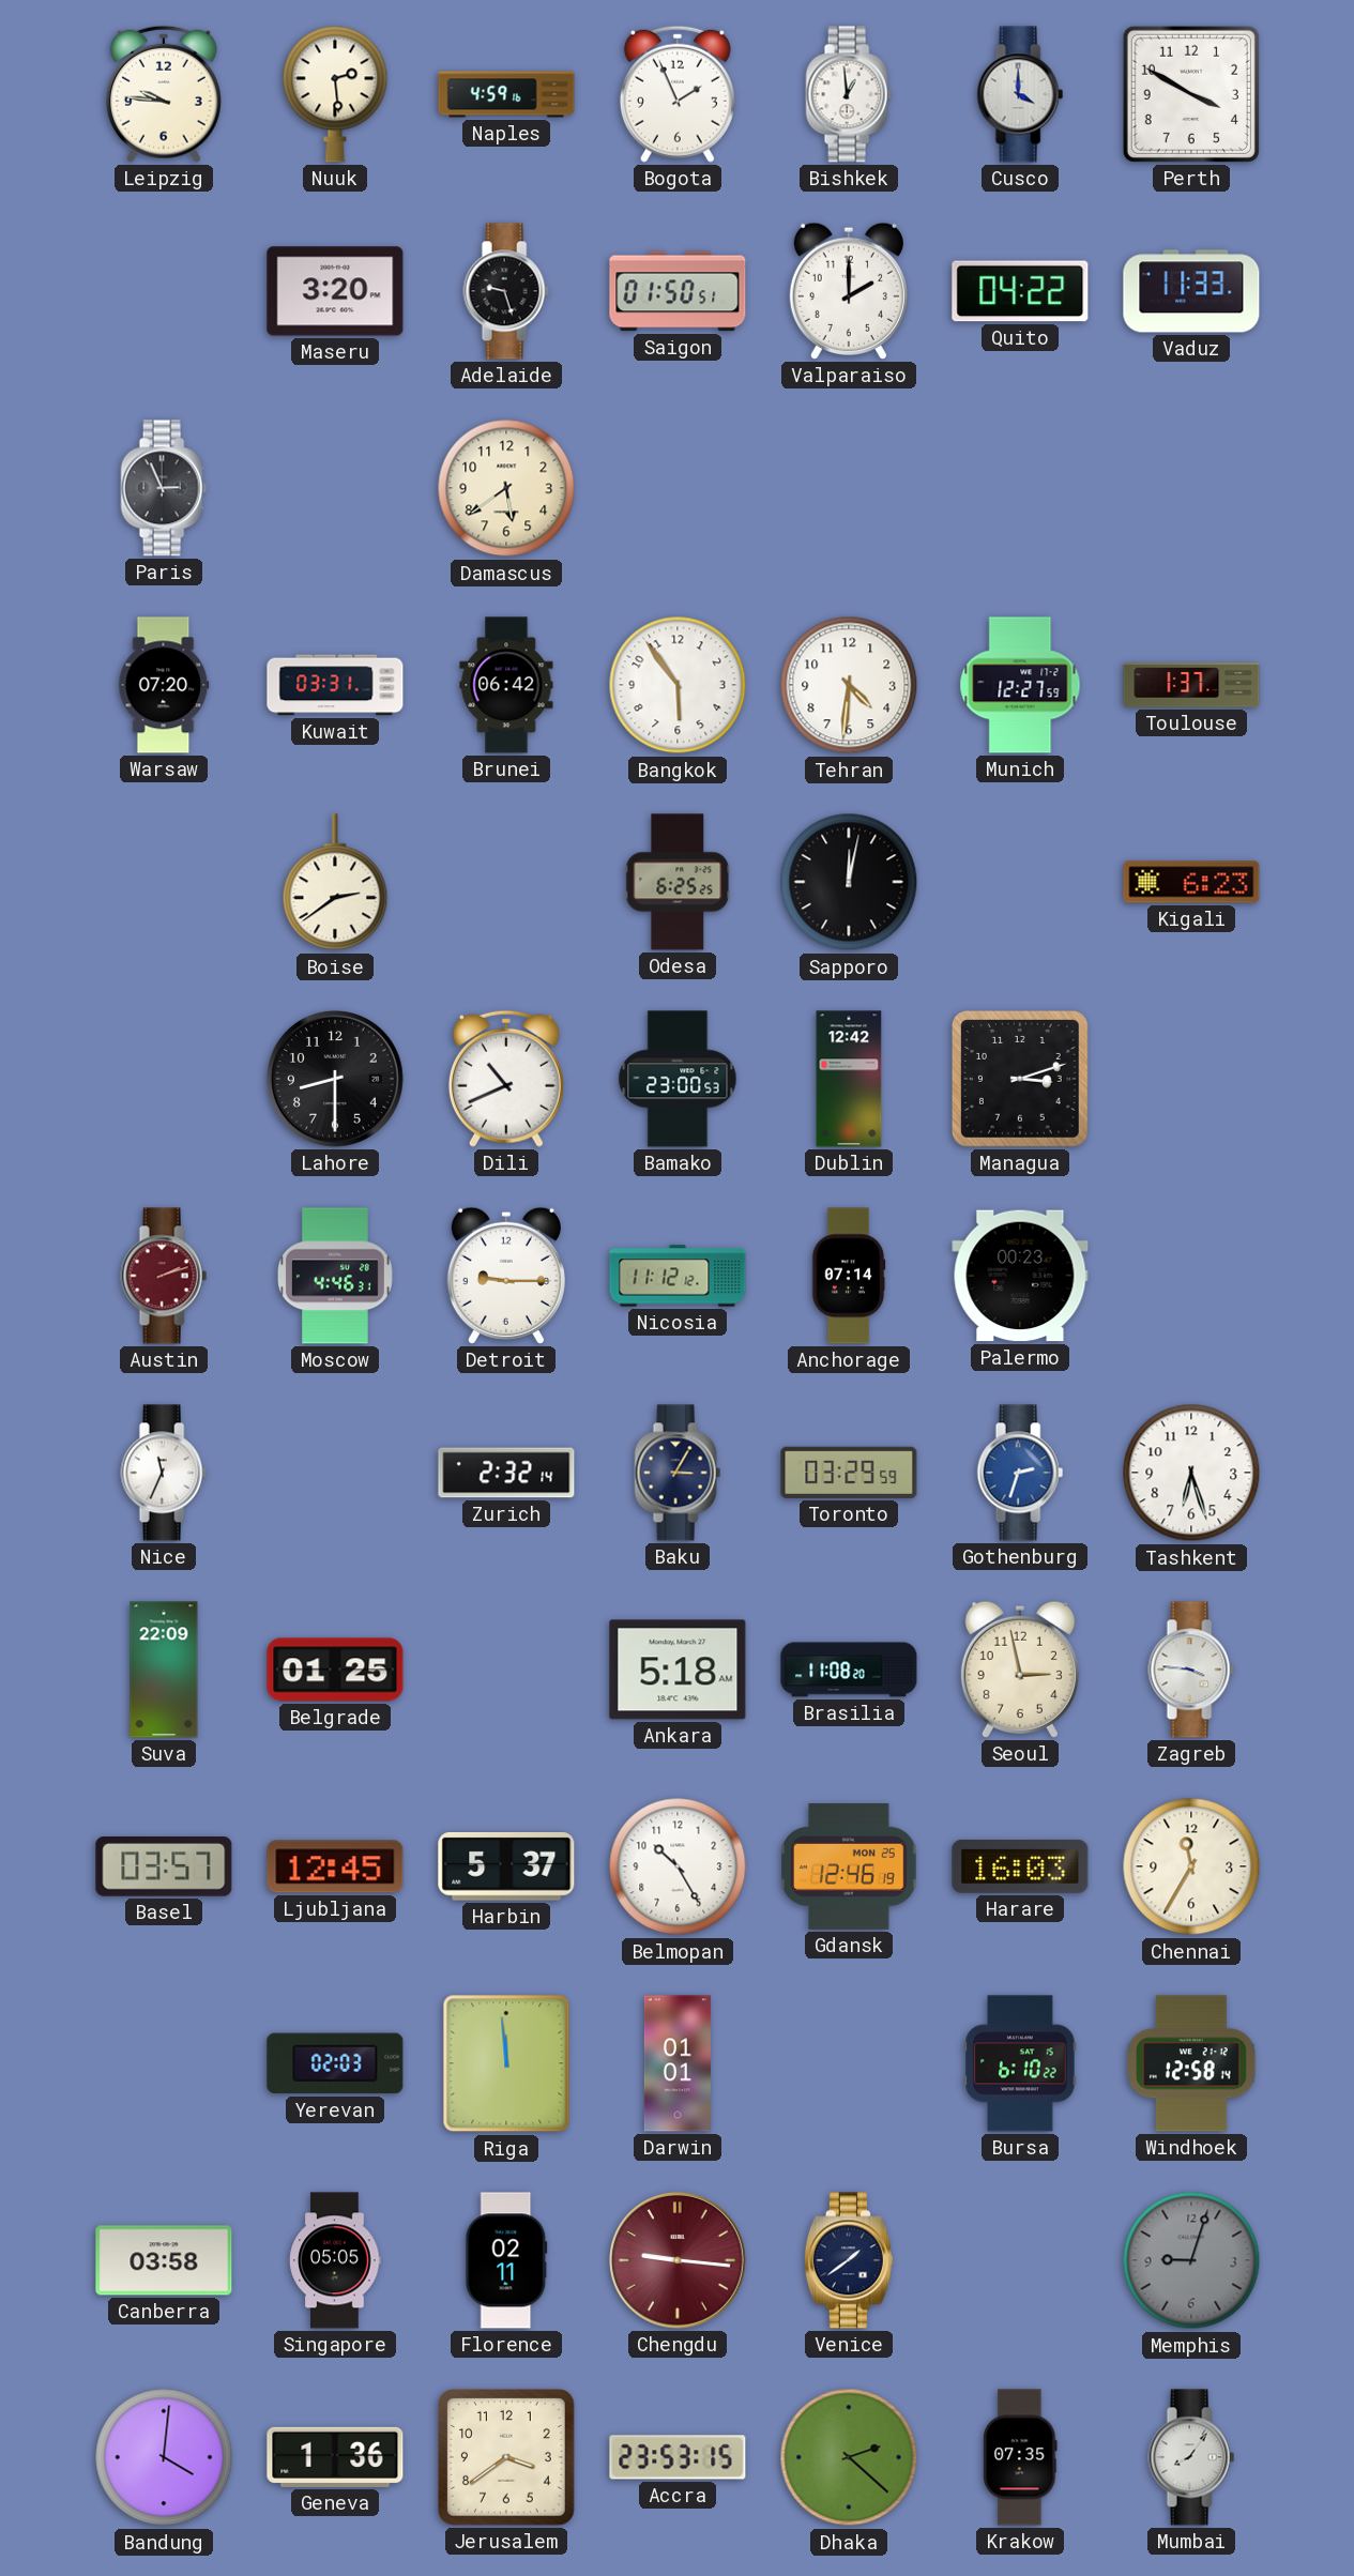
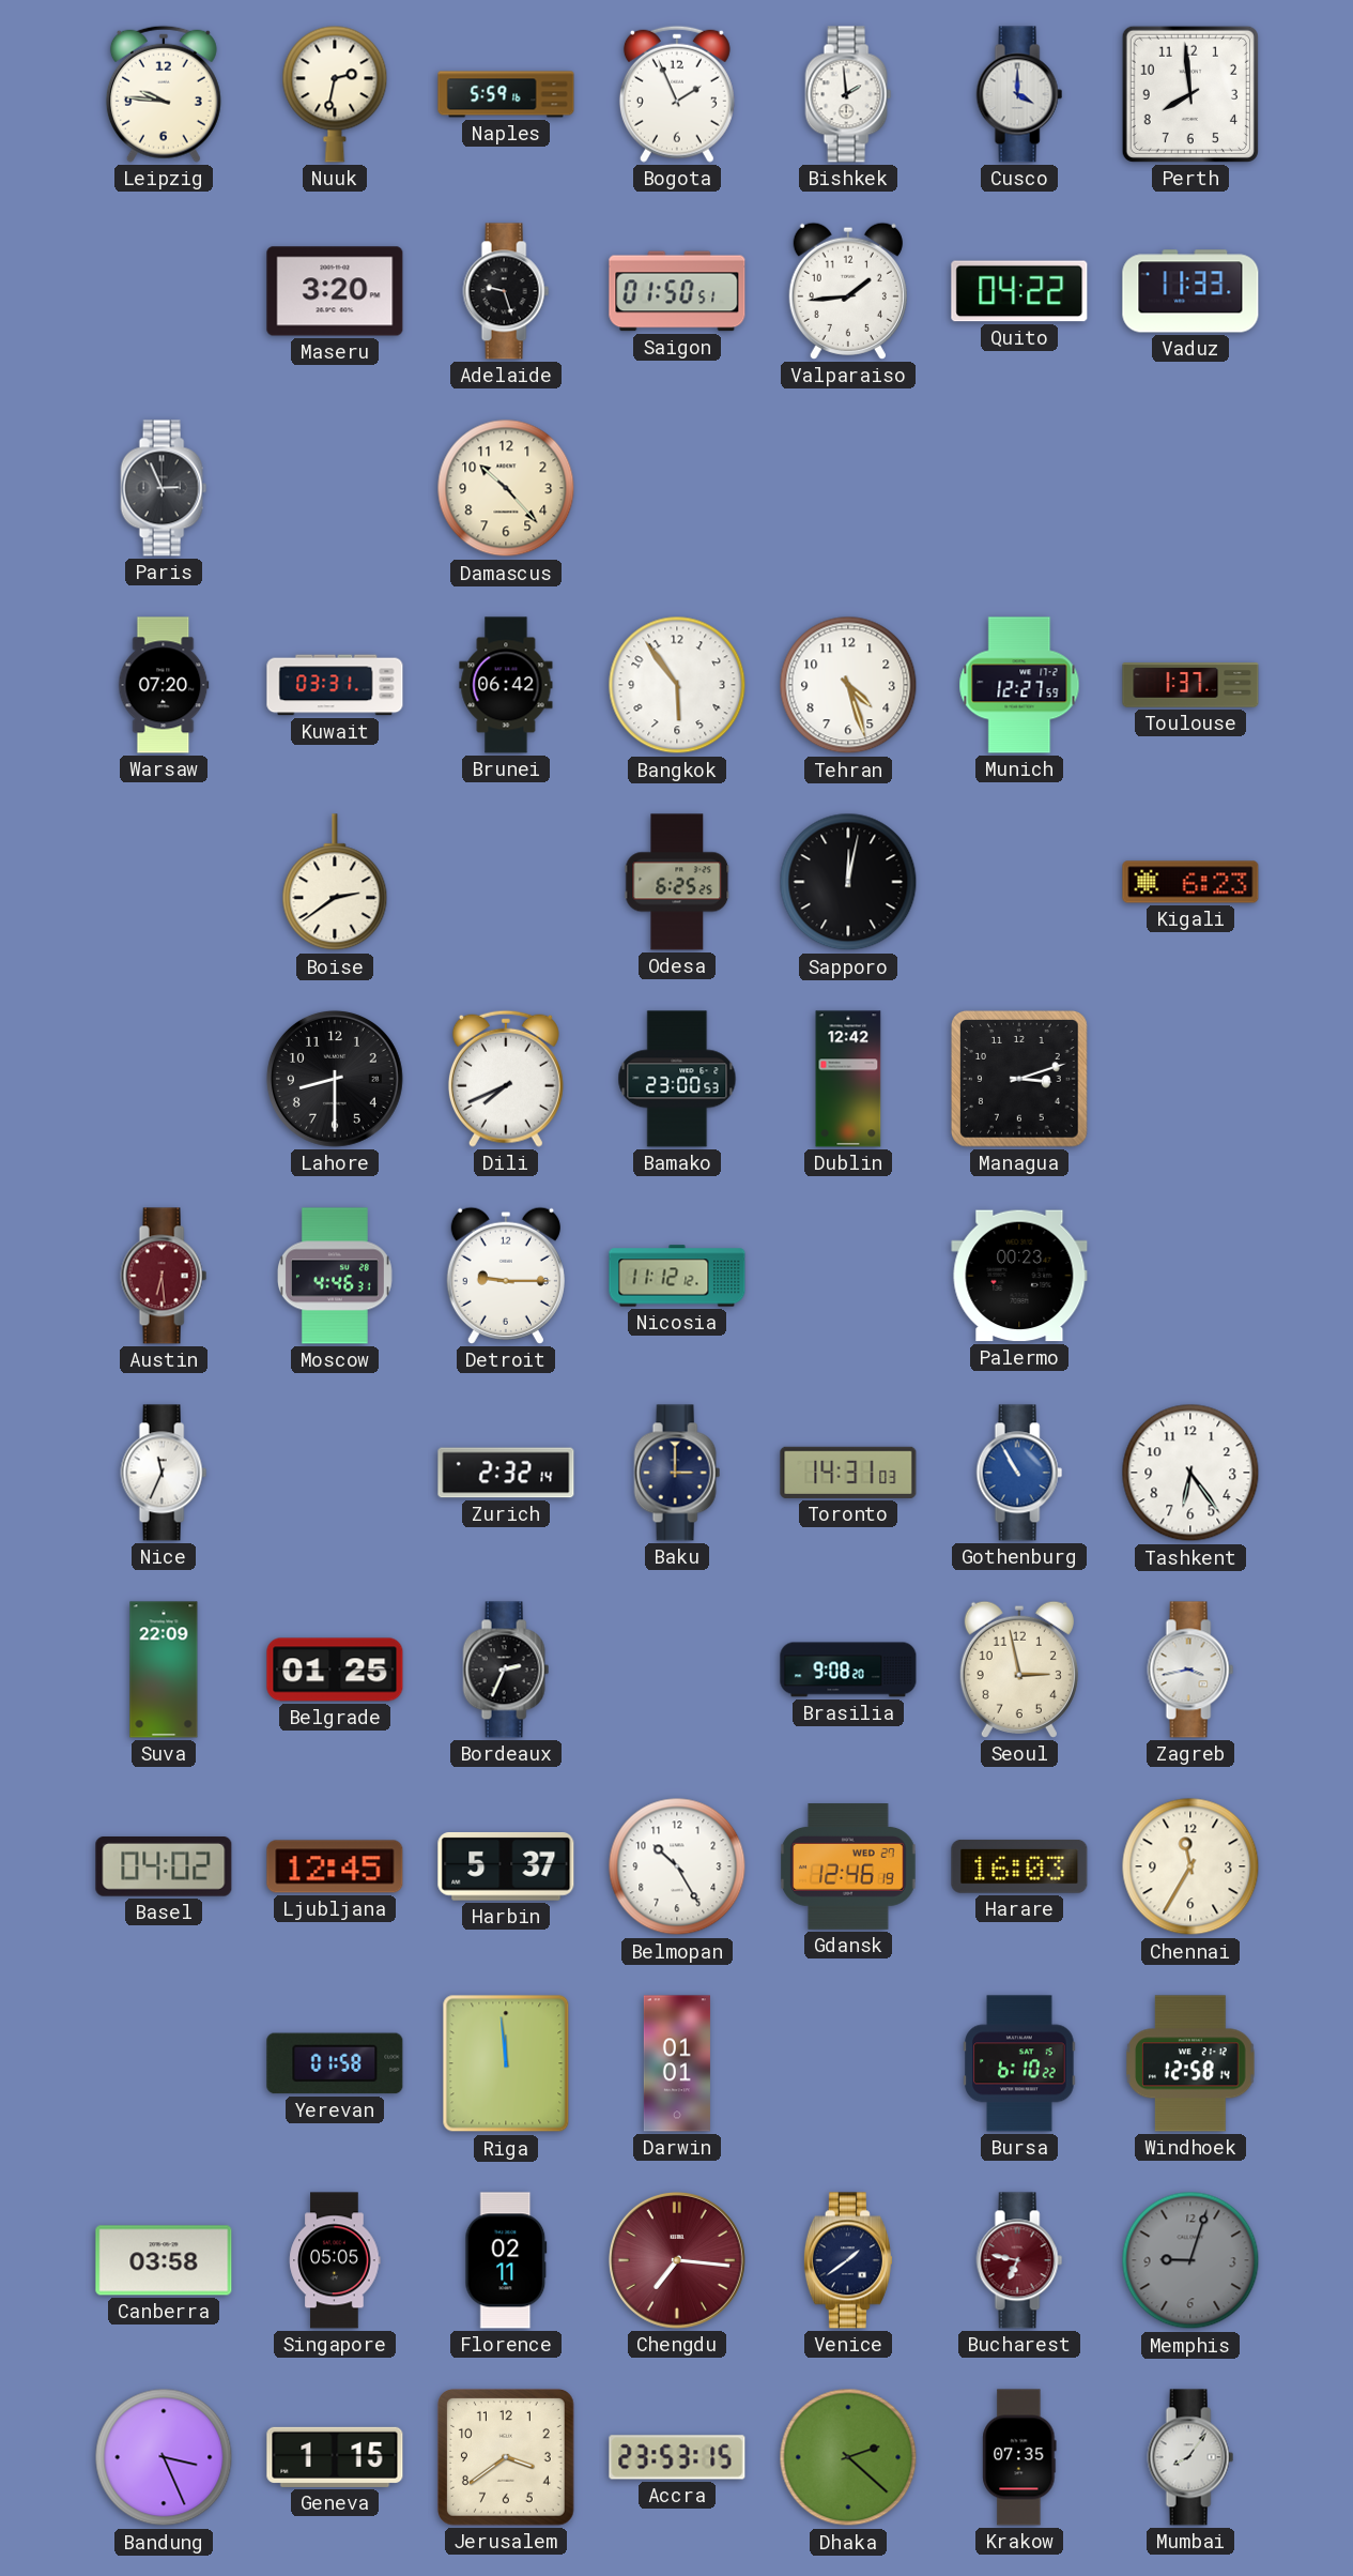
Nuuk: 2:29 -> 2:32
Naples: 4:59 -> 5:59
Bishkek: 12:59 -> 1:59
Perth: 3:50 -> 7:59
Valparaiso: 2:00 -> 1:44
Damascus: 5:39 -> 10:23
Tehran: 4:31 -> 4:27
Dili: 10:41 -> 7:41
Austin: 2:12 -> 6:29
Anchorage: 07:14 -> none
Baku: 3:05 -> 3:00
Toronto: 03:29 -> 14:31
Gothenburg: 2:33 -> 10:55
Tashkent: 6:27 -> 6:24
Bordeaux: none -> 2:34
Ankara: 5:18 -> none
Brasilia: 11:08 -> 9:08
Zagreb: 3:46 -> 3:43
Basel: 03:57 -> 04:02
Gdansk date: MON 25 -> WED 27
Yerevan: 02:03 -> 01:58
Chengdu: 9:16 -> 7:16
Bucharest: none -> 6:47
Bandung: 4:01 -> 3:26
Geneva: 1:36 -> 1:15
